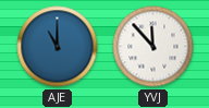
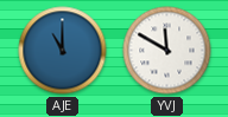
YVJ: 11:53 -> 11:50
